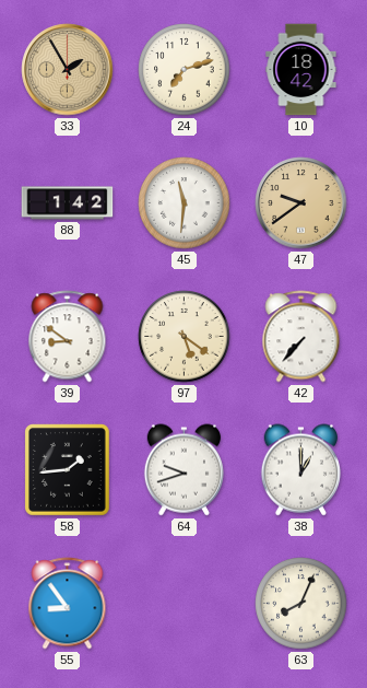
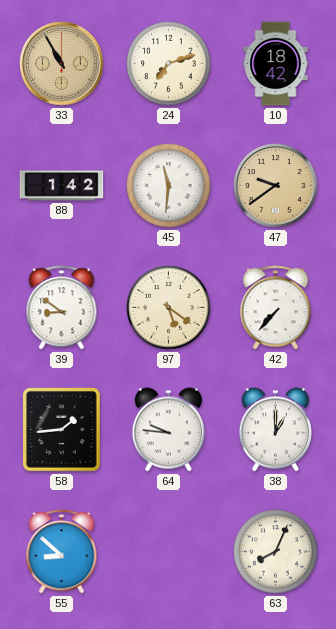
33: 1:55 -> 10:55
64: 9:42 -> 9:46
55: 8:54 -> 8:52
